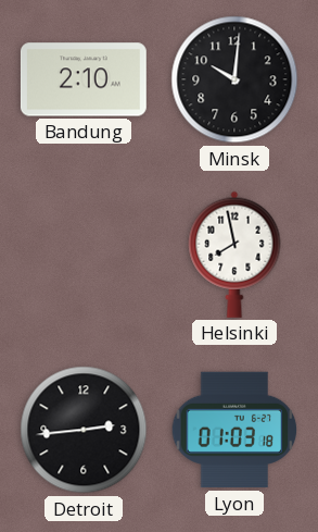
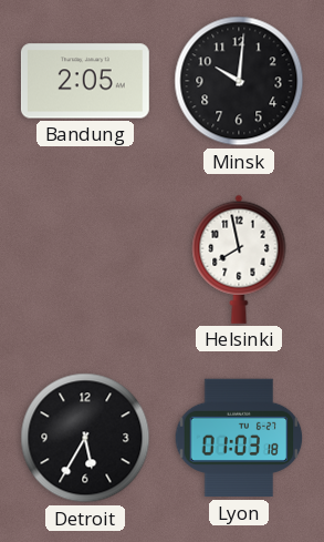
Bandung: 2:10 -> 2:05
Detroit: 2:44 -> 5:35
